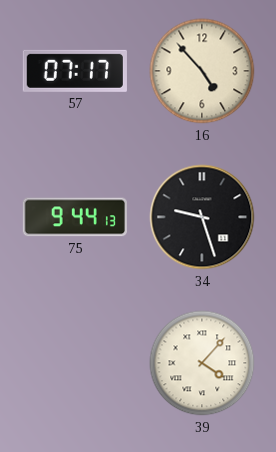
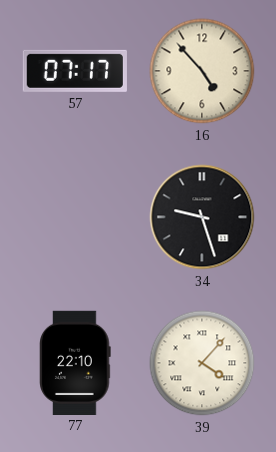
75: 9:44 -> none
77: none -> 22:10
